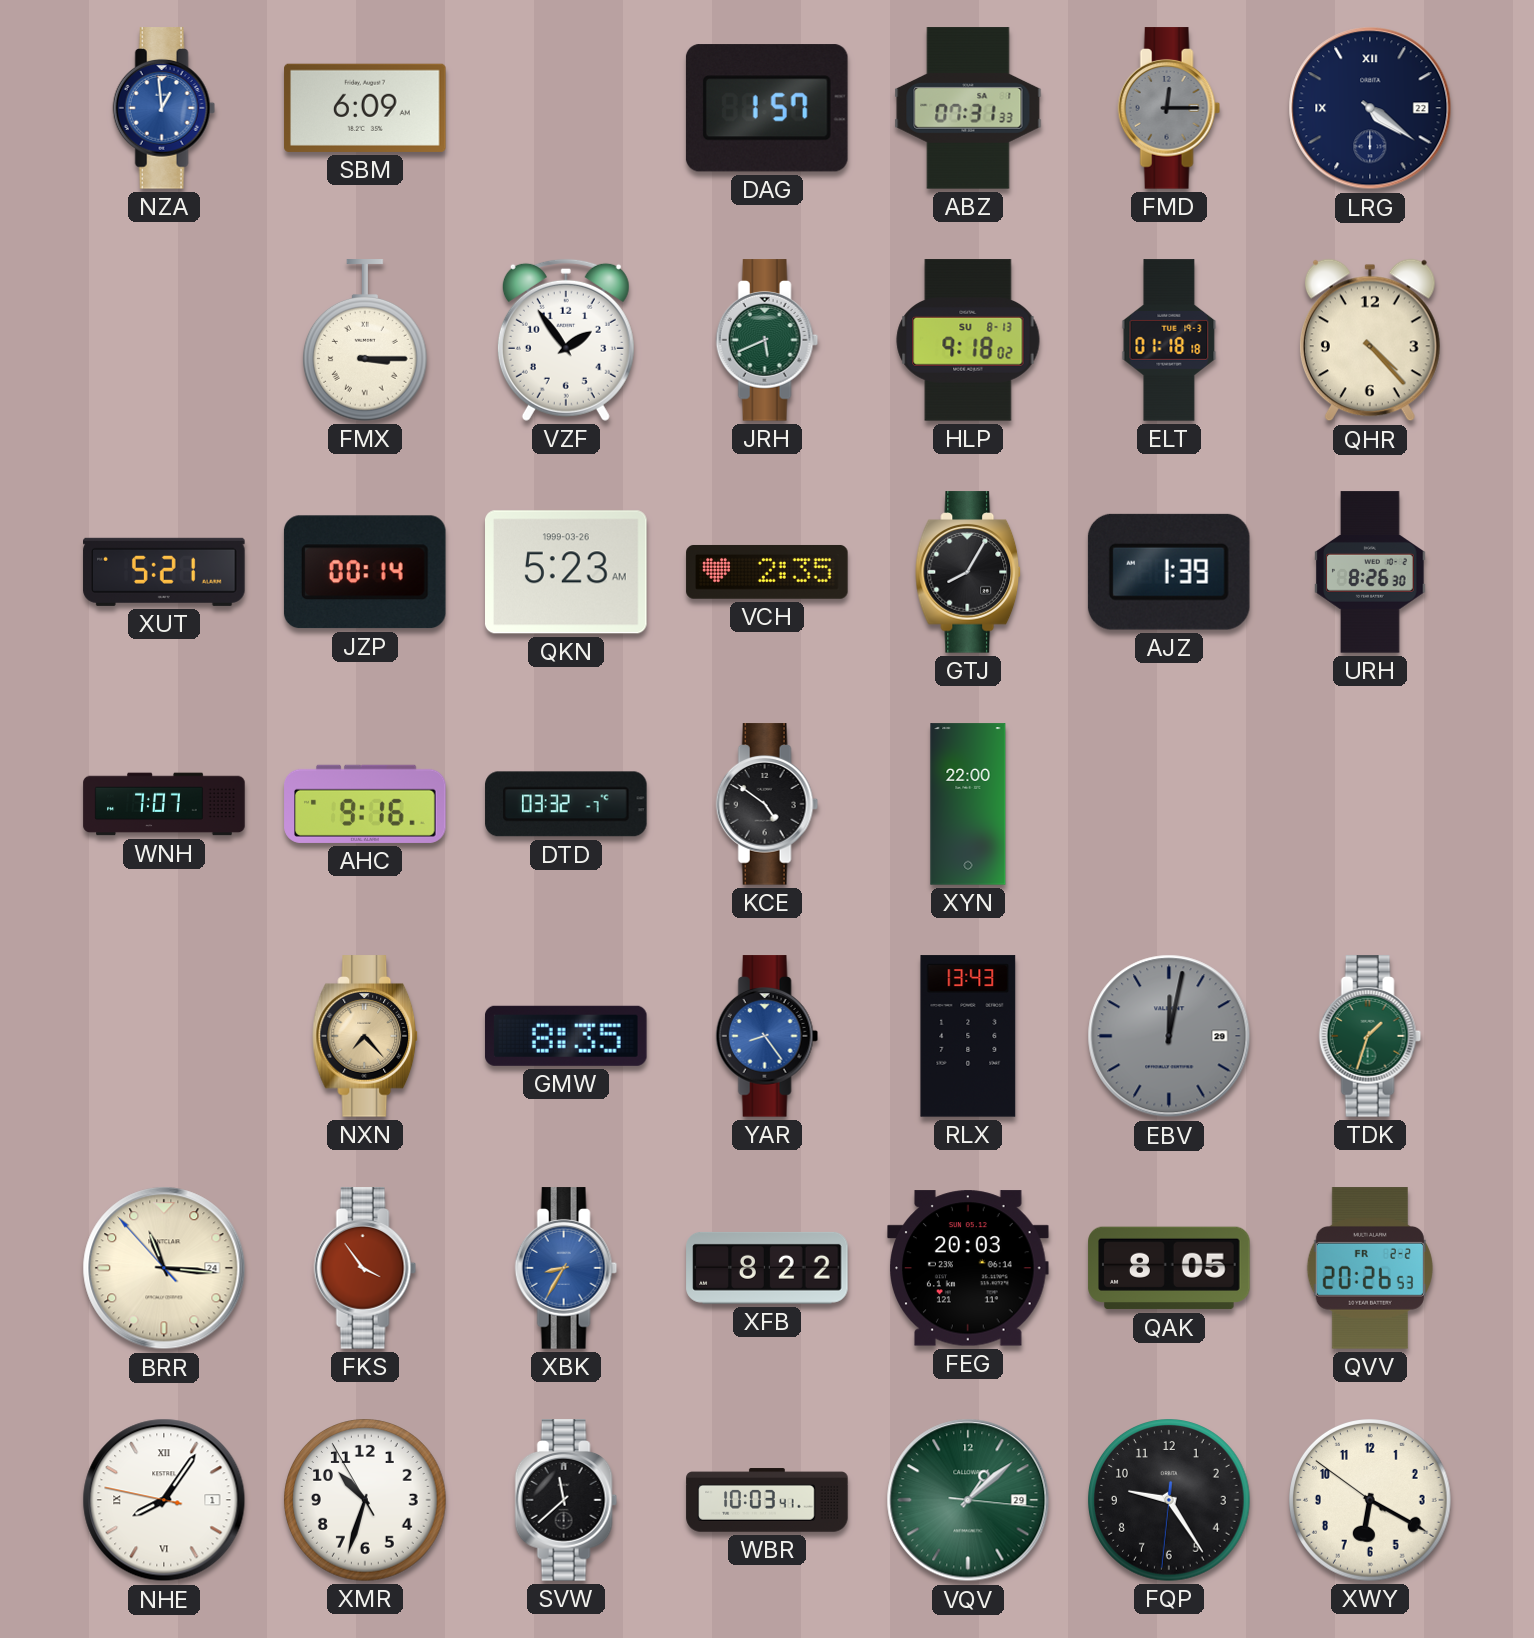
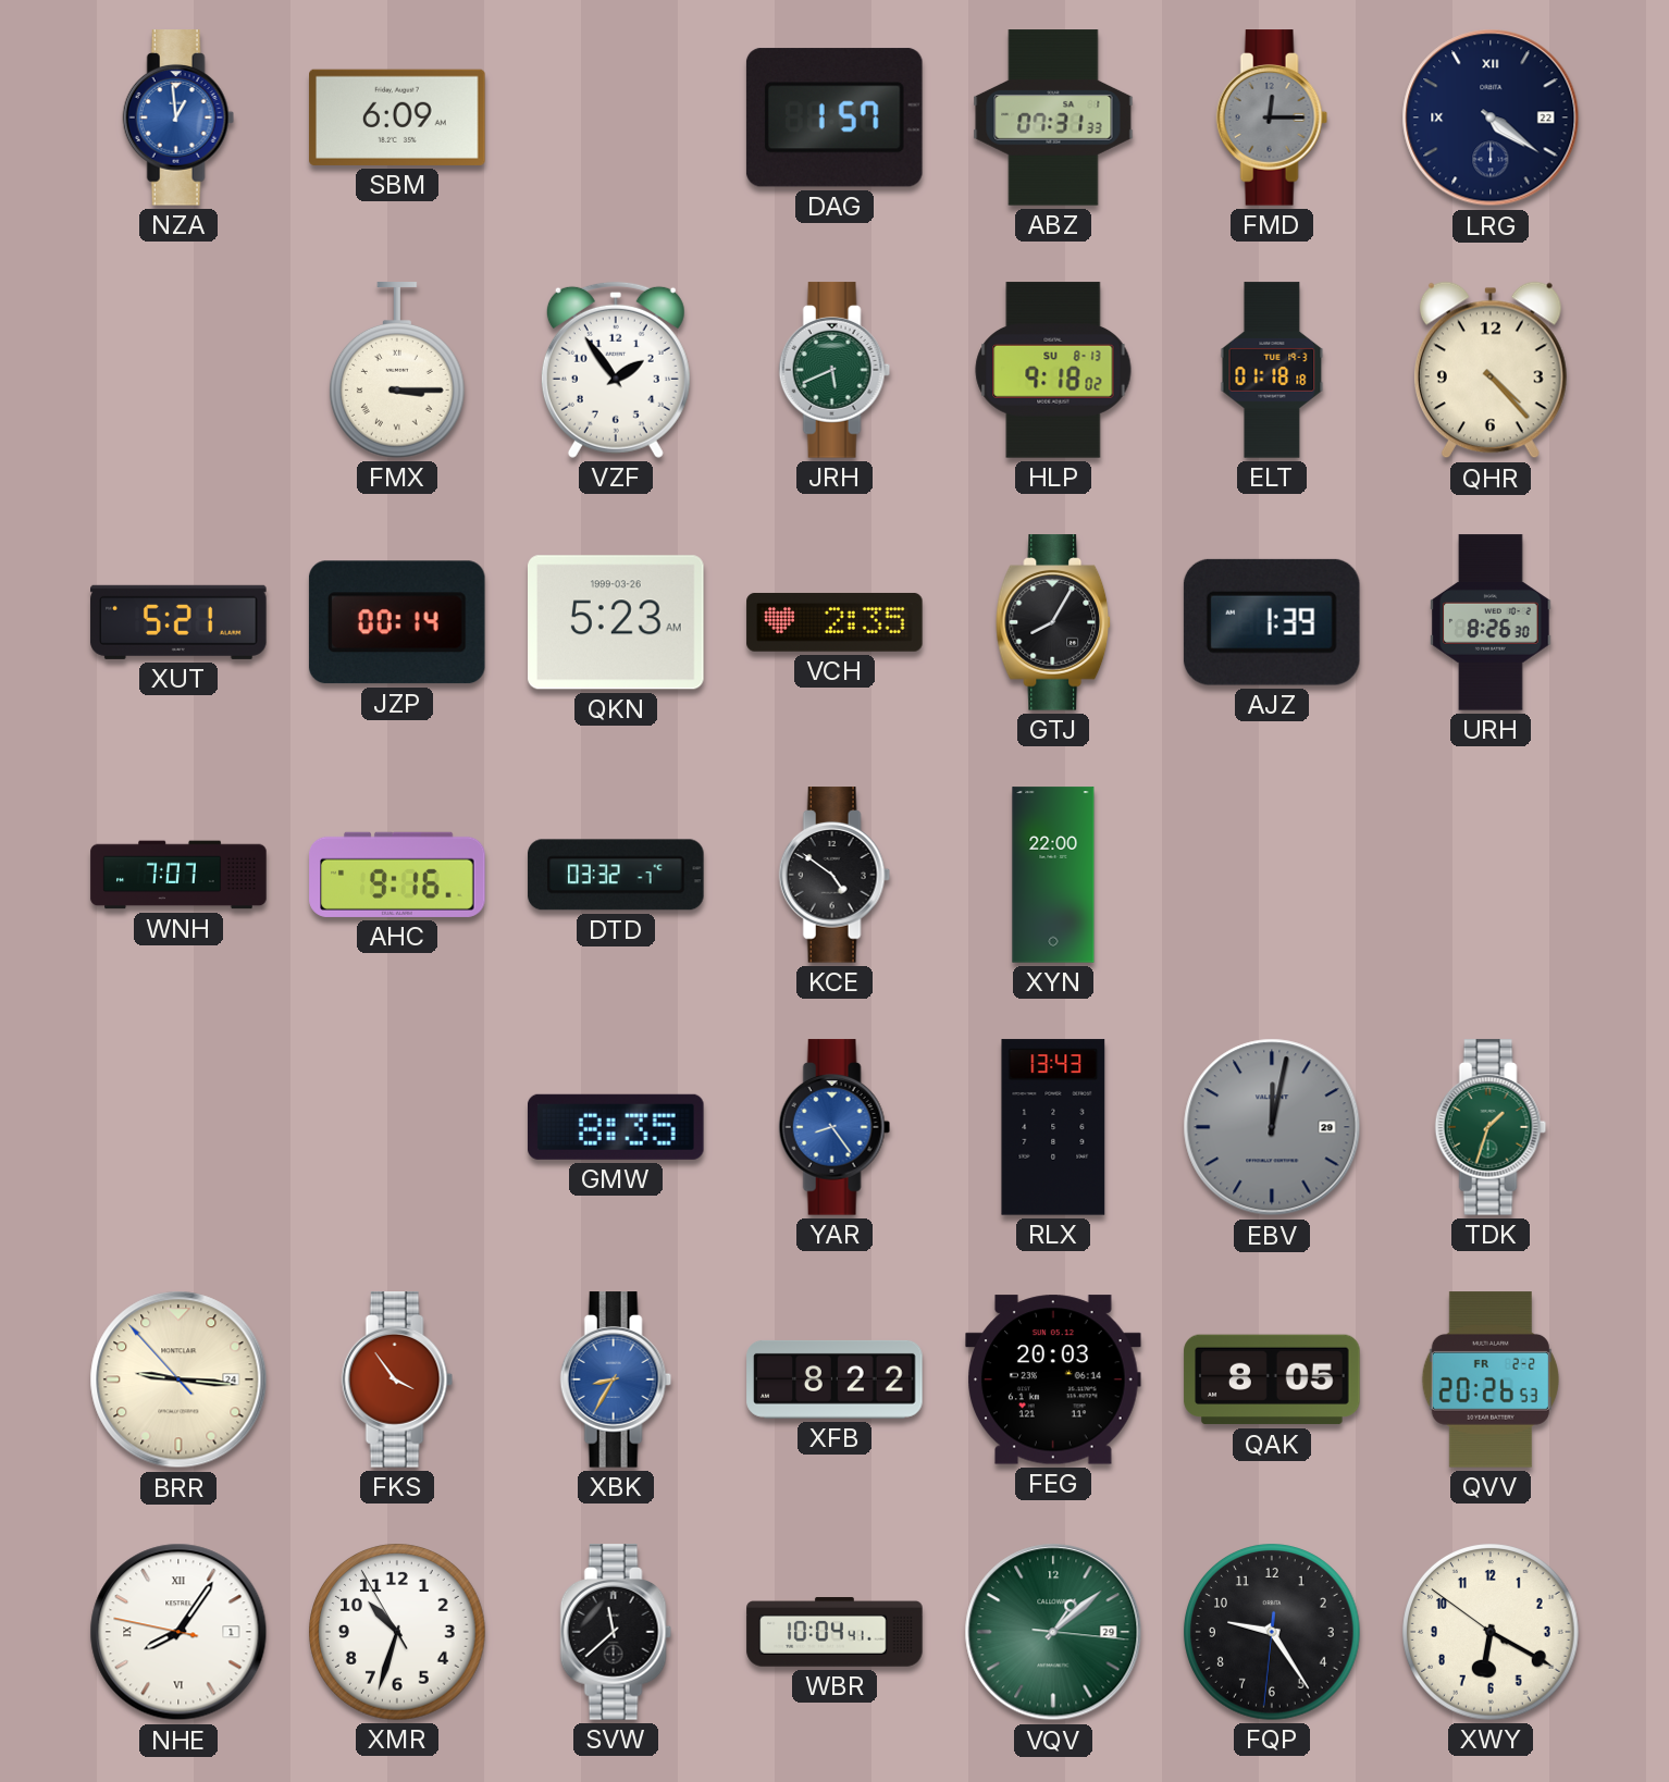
NXN: 7:23 -> none
BRR: 11:15 -> 9:15
WBR: 10:03 -> 10:04
